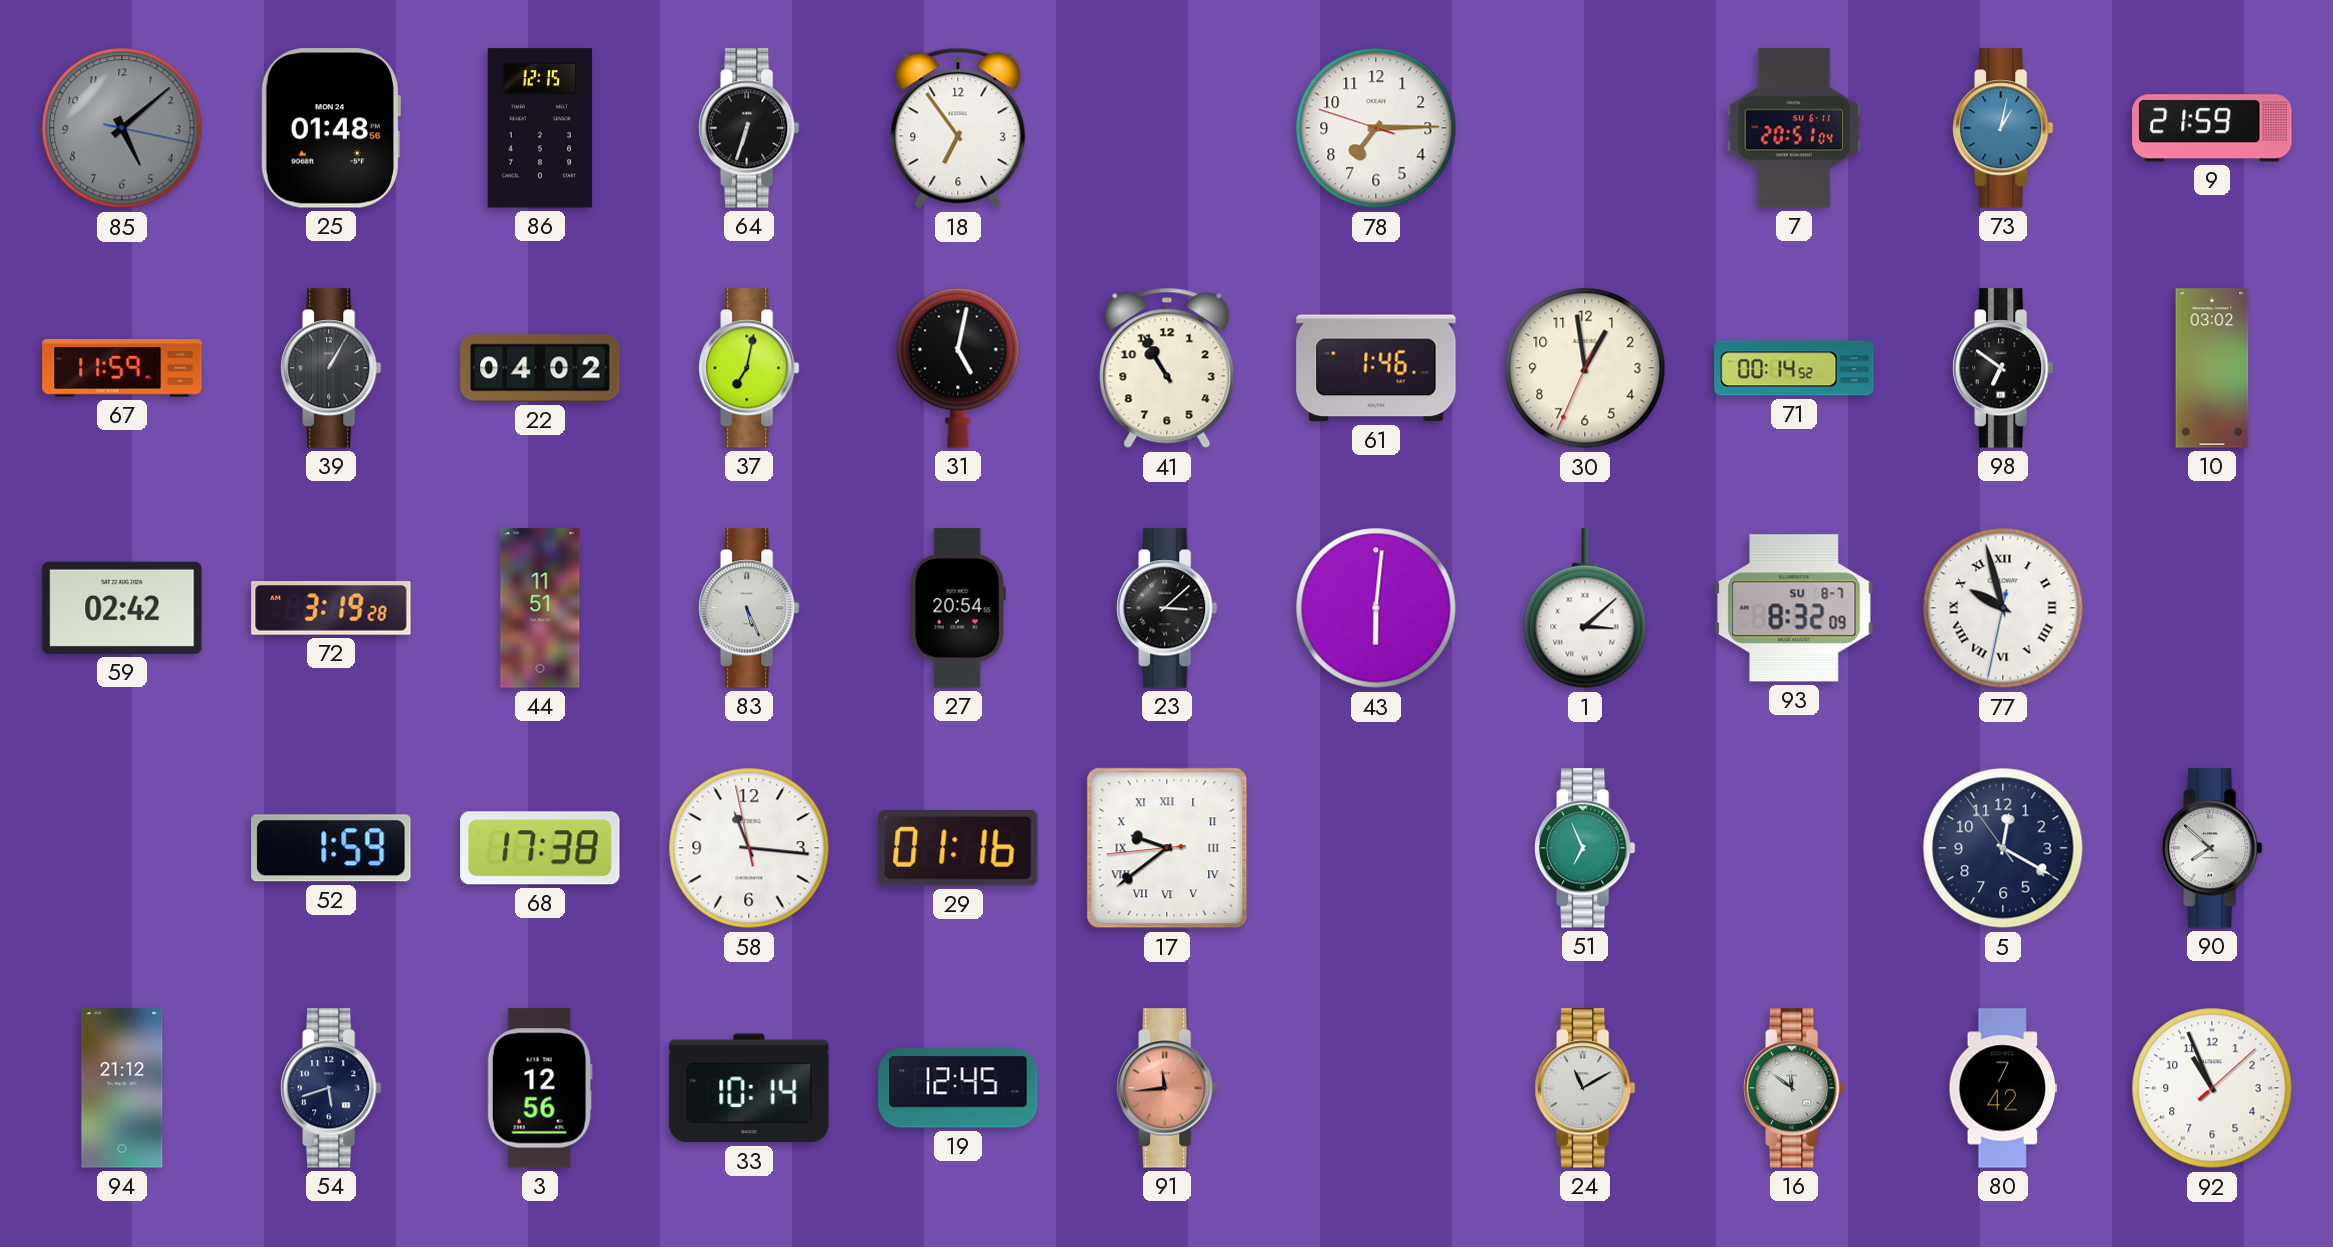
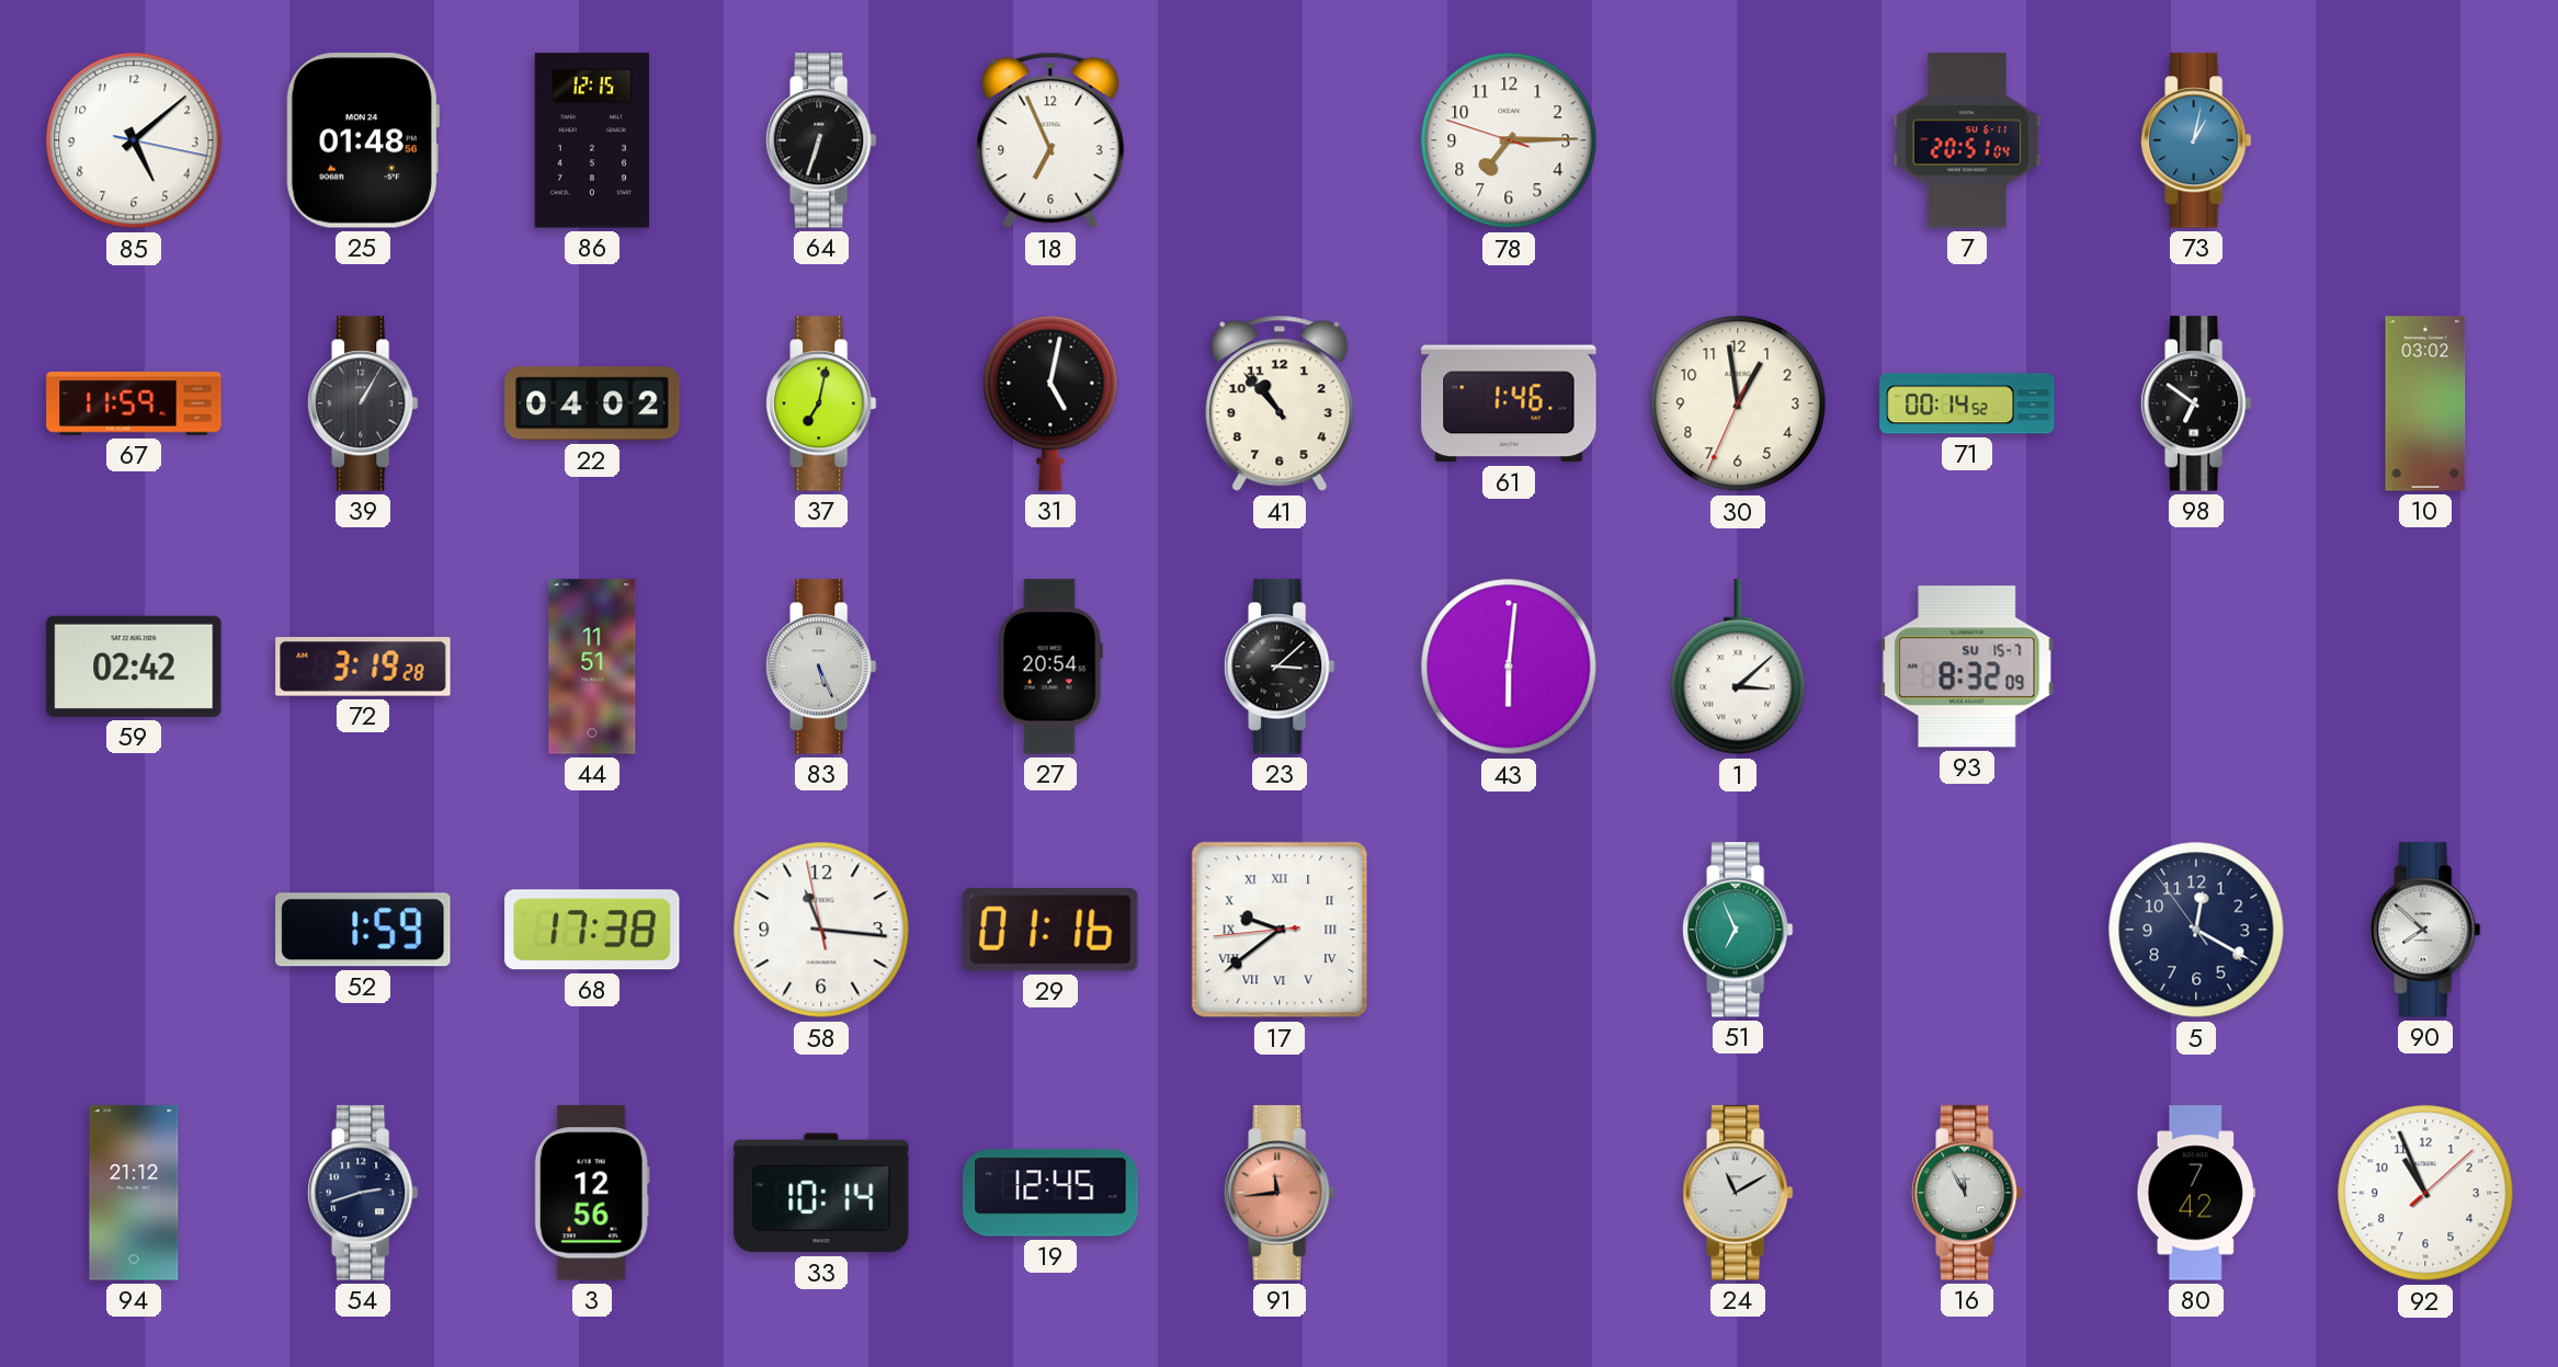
85 dial: grey -> white
18: 6:54 -> 6:56
9: 21:59 -> none
41: 10:55 -> 10:53
93 date: SU 8-7 -> SU 15-7
77: 9:57 -> none
54: 5:42 -> 2:42
16: 11:51 -> 11:55
